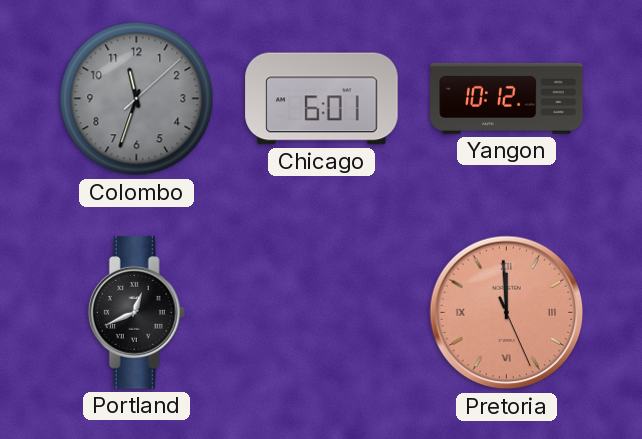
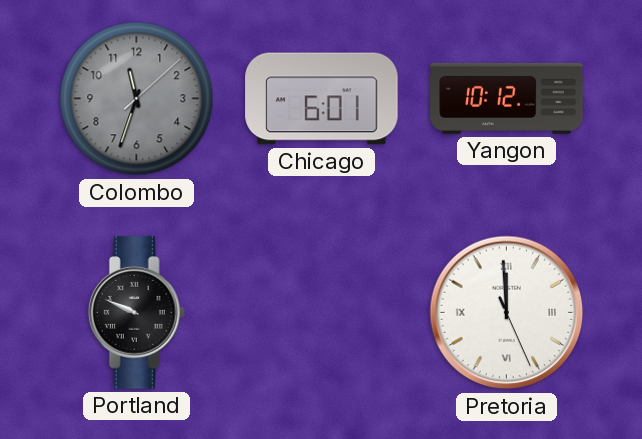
Portland: 12:41 -> 9:49
Pretoria dial: salmon -> white
